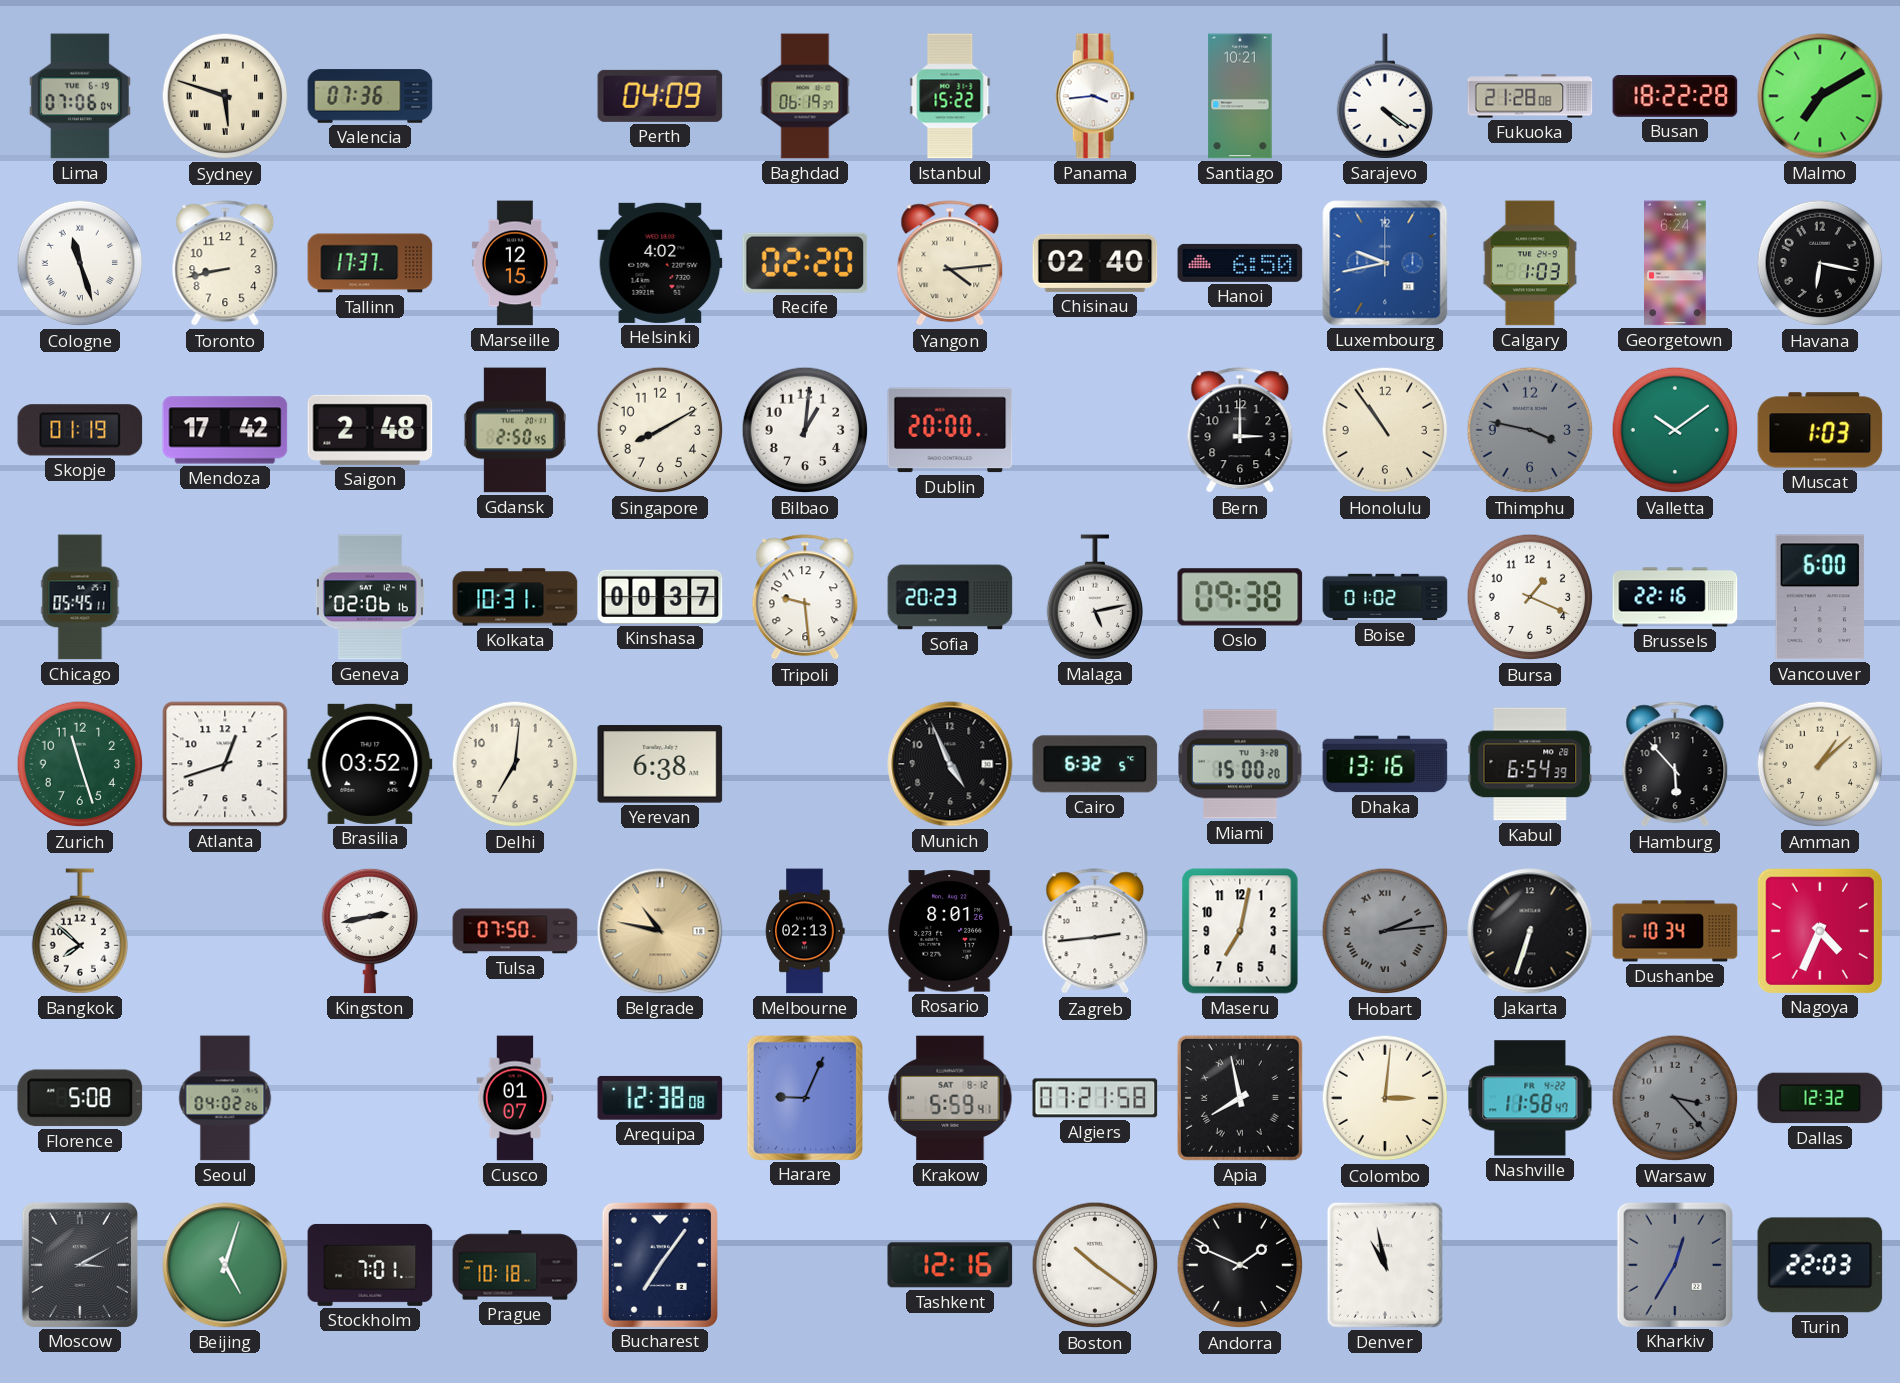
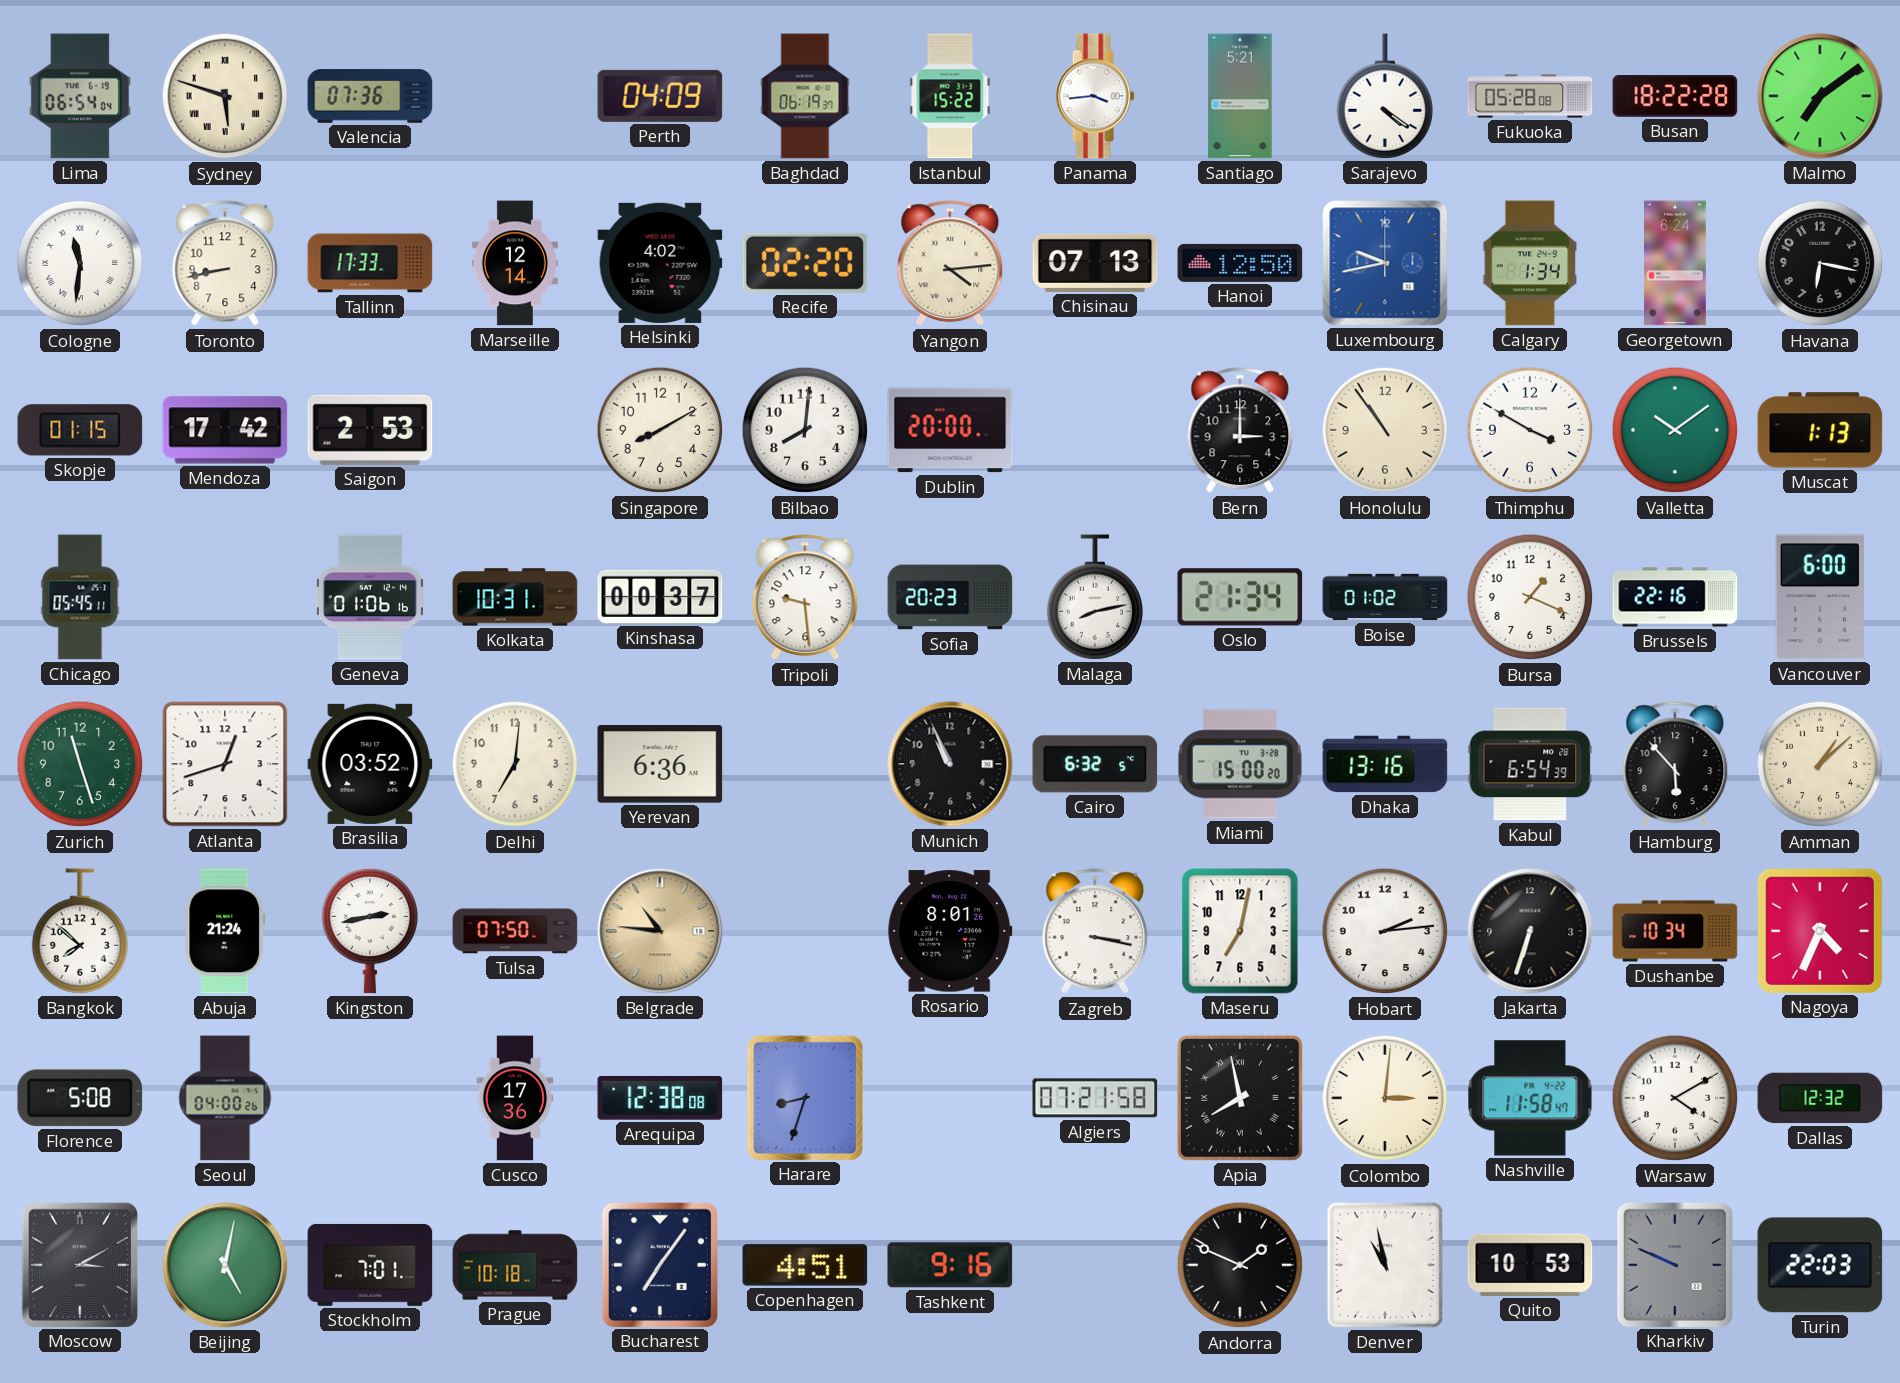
Lima: 07:06 -> 06:54
Santiago: 10:21 -> 5:21
Fukuoka: 21:28 -> 05:28
Malmo: 7:10 -> 7:09
Cologne: 11:27 -> 11:31
Tallinn: 17:37 -> 17:33
Marseille: 12:15 -> 12:14
Chisinau: 02:40 -> 07:13
Hanoi: 6:50 -> 12:50
Calgary: 1:03 -> 1:34
Skopje: 01:19 -> 01:15
Saigon: 2:48 -> 2:53
Gdansk: 2:50 -> none
Bilbao: 1:01 -> 8:01
Thimphu: 3:47 -> 3:50
Thimphu dial: grey -> white
Muscat: 1:03 -> 1:13
Geneva: 02:06 -> 01:06
Malaga: 5:13 -> 8:13
Oslo: 09:38 -> 21:34
Yerevan: 6:38 -> 6:36
Munich: 4:56 -> 10:56
Abuja: none -> 21:24
Belgrade: 10:47 -> 10:46
Melbourne: 02:13 -> none
Zagreb: 2:44 -> 3:17
Hobart dial: grey -> white
Hobart numerals: Roman -> Arabic
Seoul: 04:02 -> 04:00
Cusco: 01:07 -> 17:36
Harare: 9:04 -> 8:33
Krakow: 5:59 -> none
Warsaw: 3:23 -> 4:10
Warsaw dial: grey -> white
Beijing: 5:03 -> 5:02
Copenhagen: none -> 4:51
Tashkent: 12:16 -> 9:16
Boston: 10:21 -> none
Quito: none -> 10:53
Kharkiv: 12:35 -> 9:49
